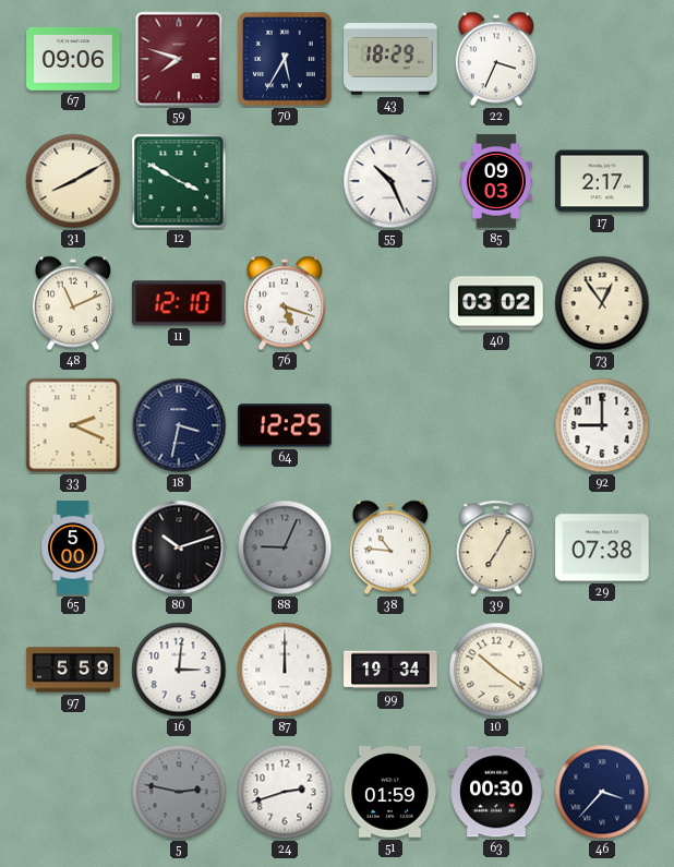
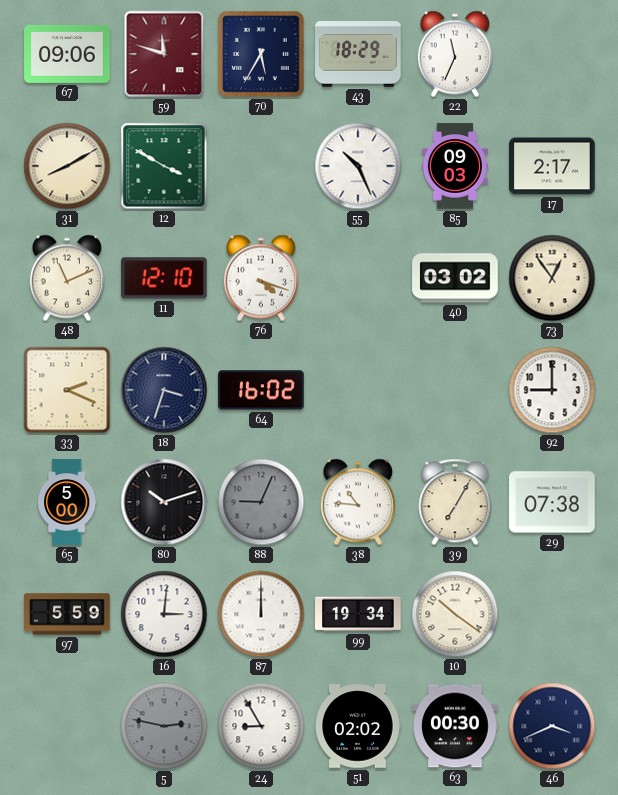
59: 7:48 -> 11:48
22: 3:34 -> 11:34
76: 5:18 -> 4:18
18: 3:32 -> 3:33
64: 12:25 -> 16:02
24: 2:42 -> 8:55
51: 01:59 -> 02:02
46: 3:37 -> 3:41
